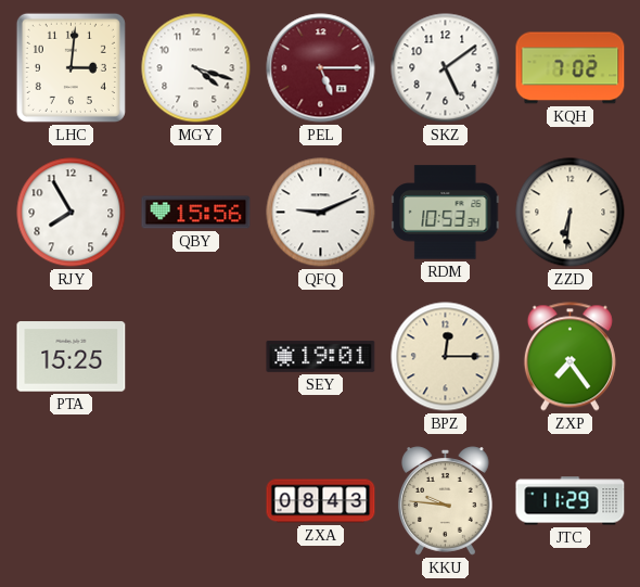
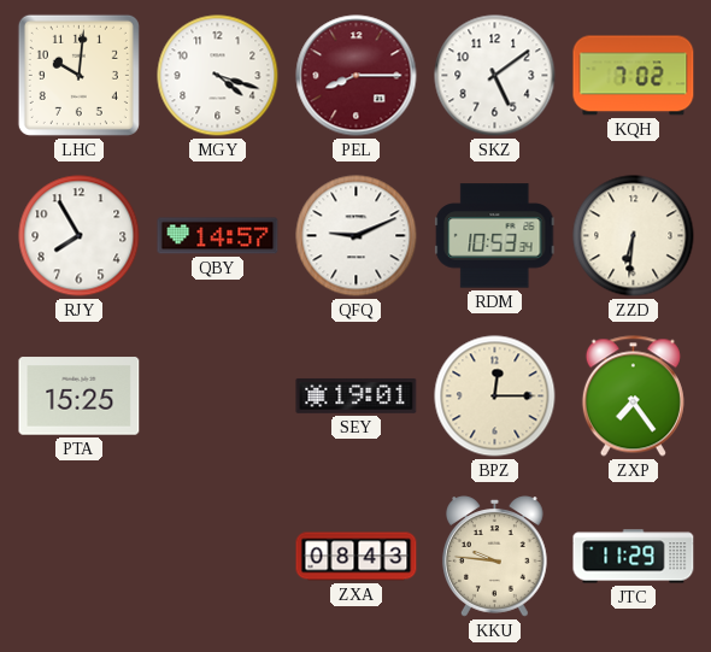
LHC: 3:01 -> 10:01
PEL: 5:15 -> 8:15
QBY: 15:56 -> 14:57
